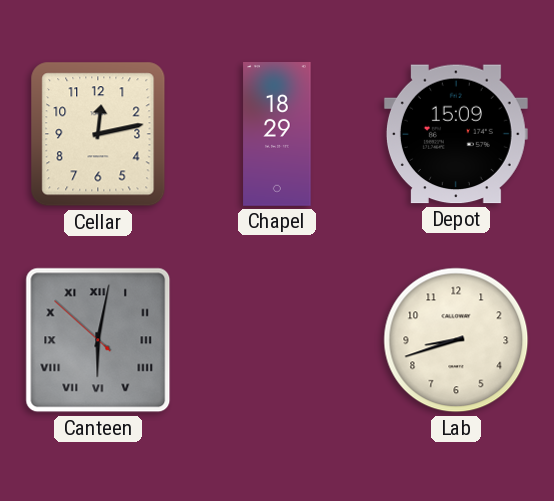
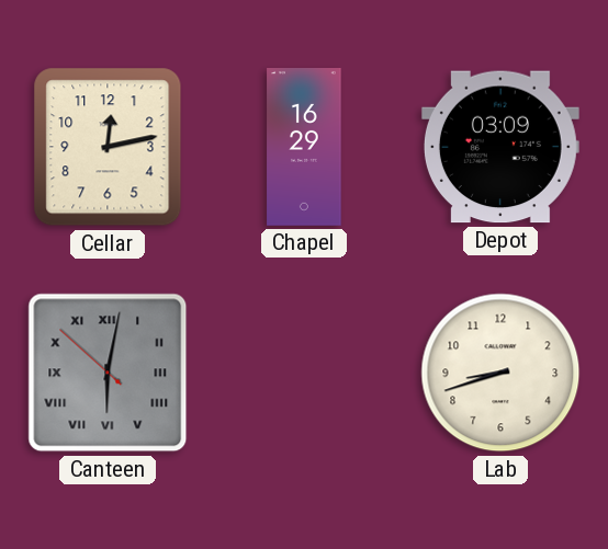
Chapel: 18:29 -> 16:29
Depot: 15:09 -> 03:09
